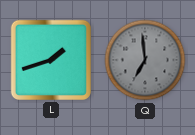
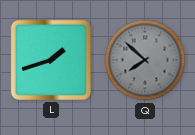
Q: 6:59 -> 7:52
